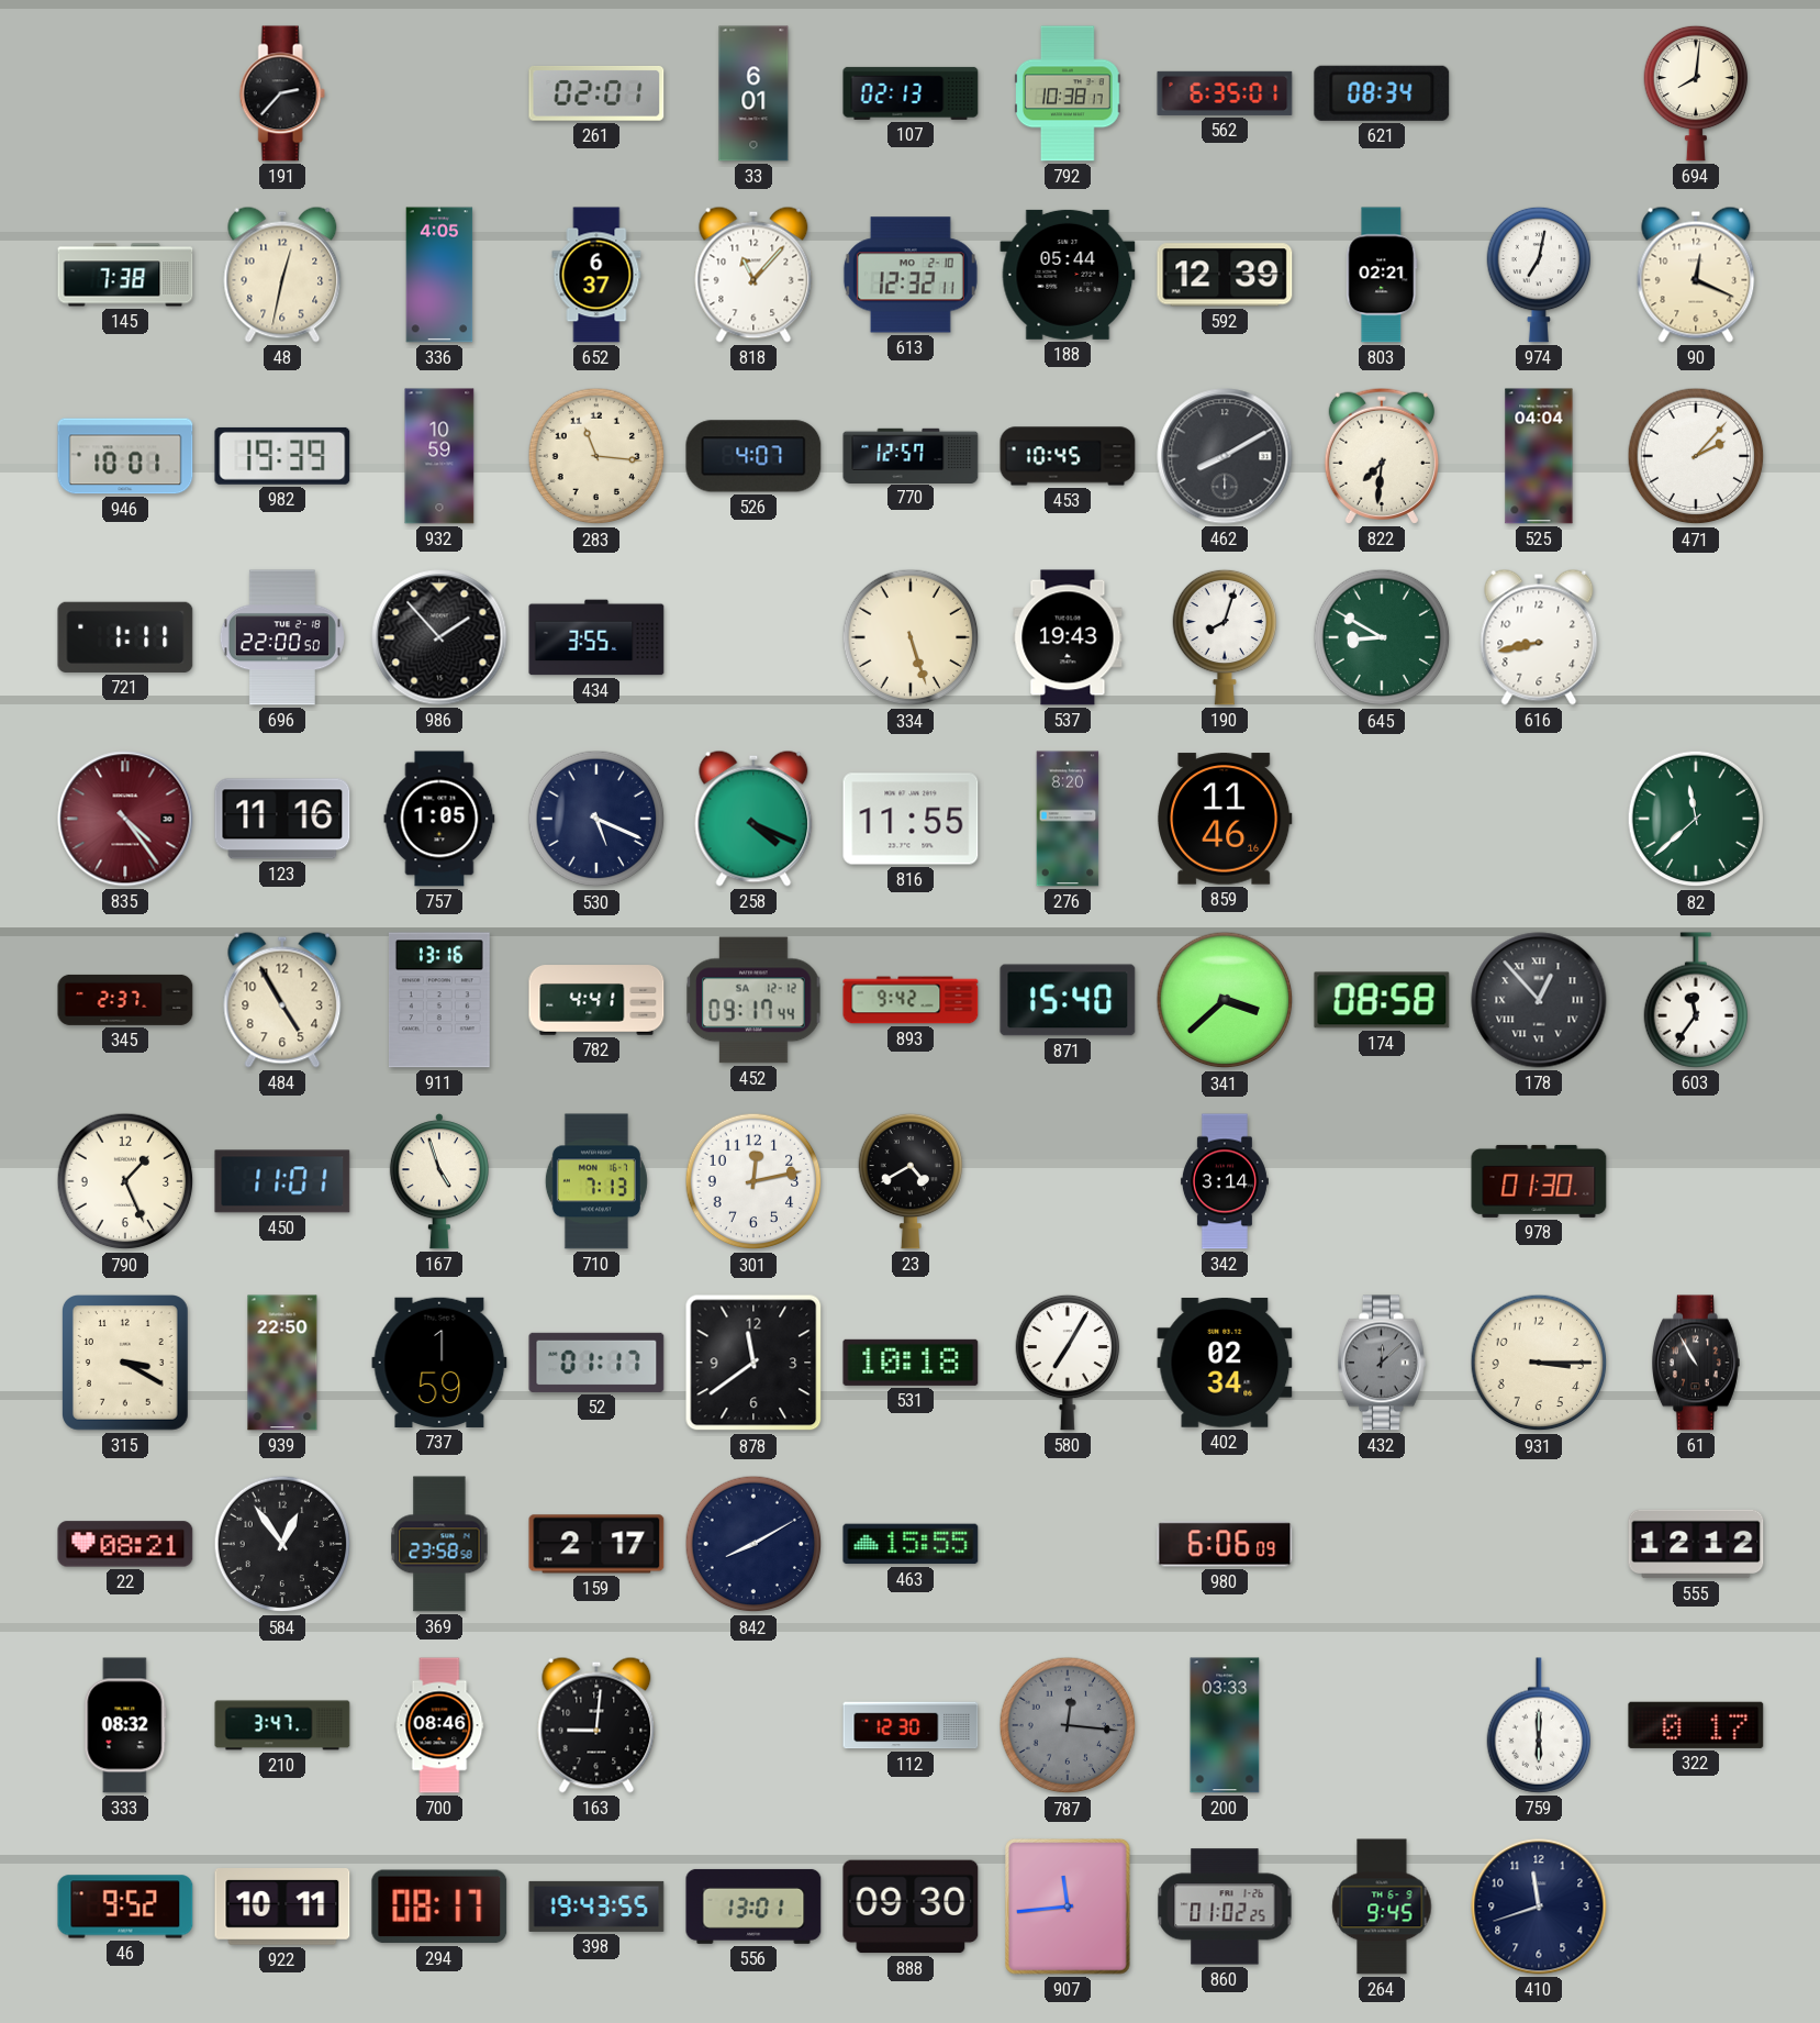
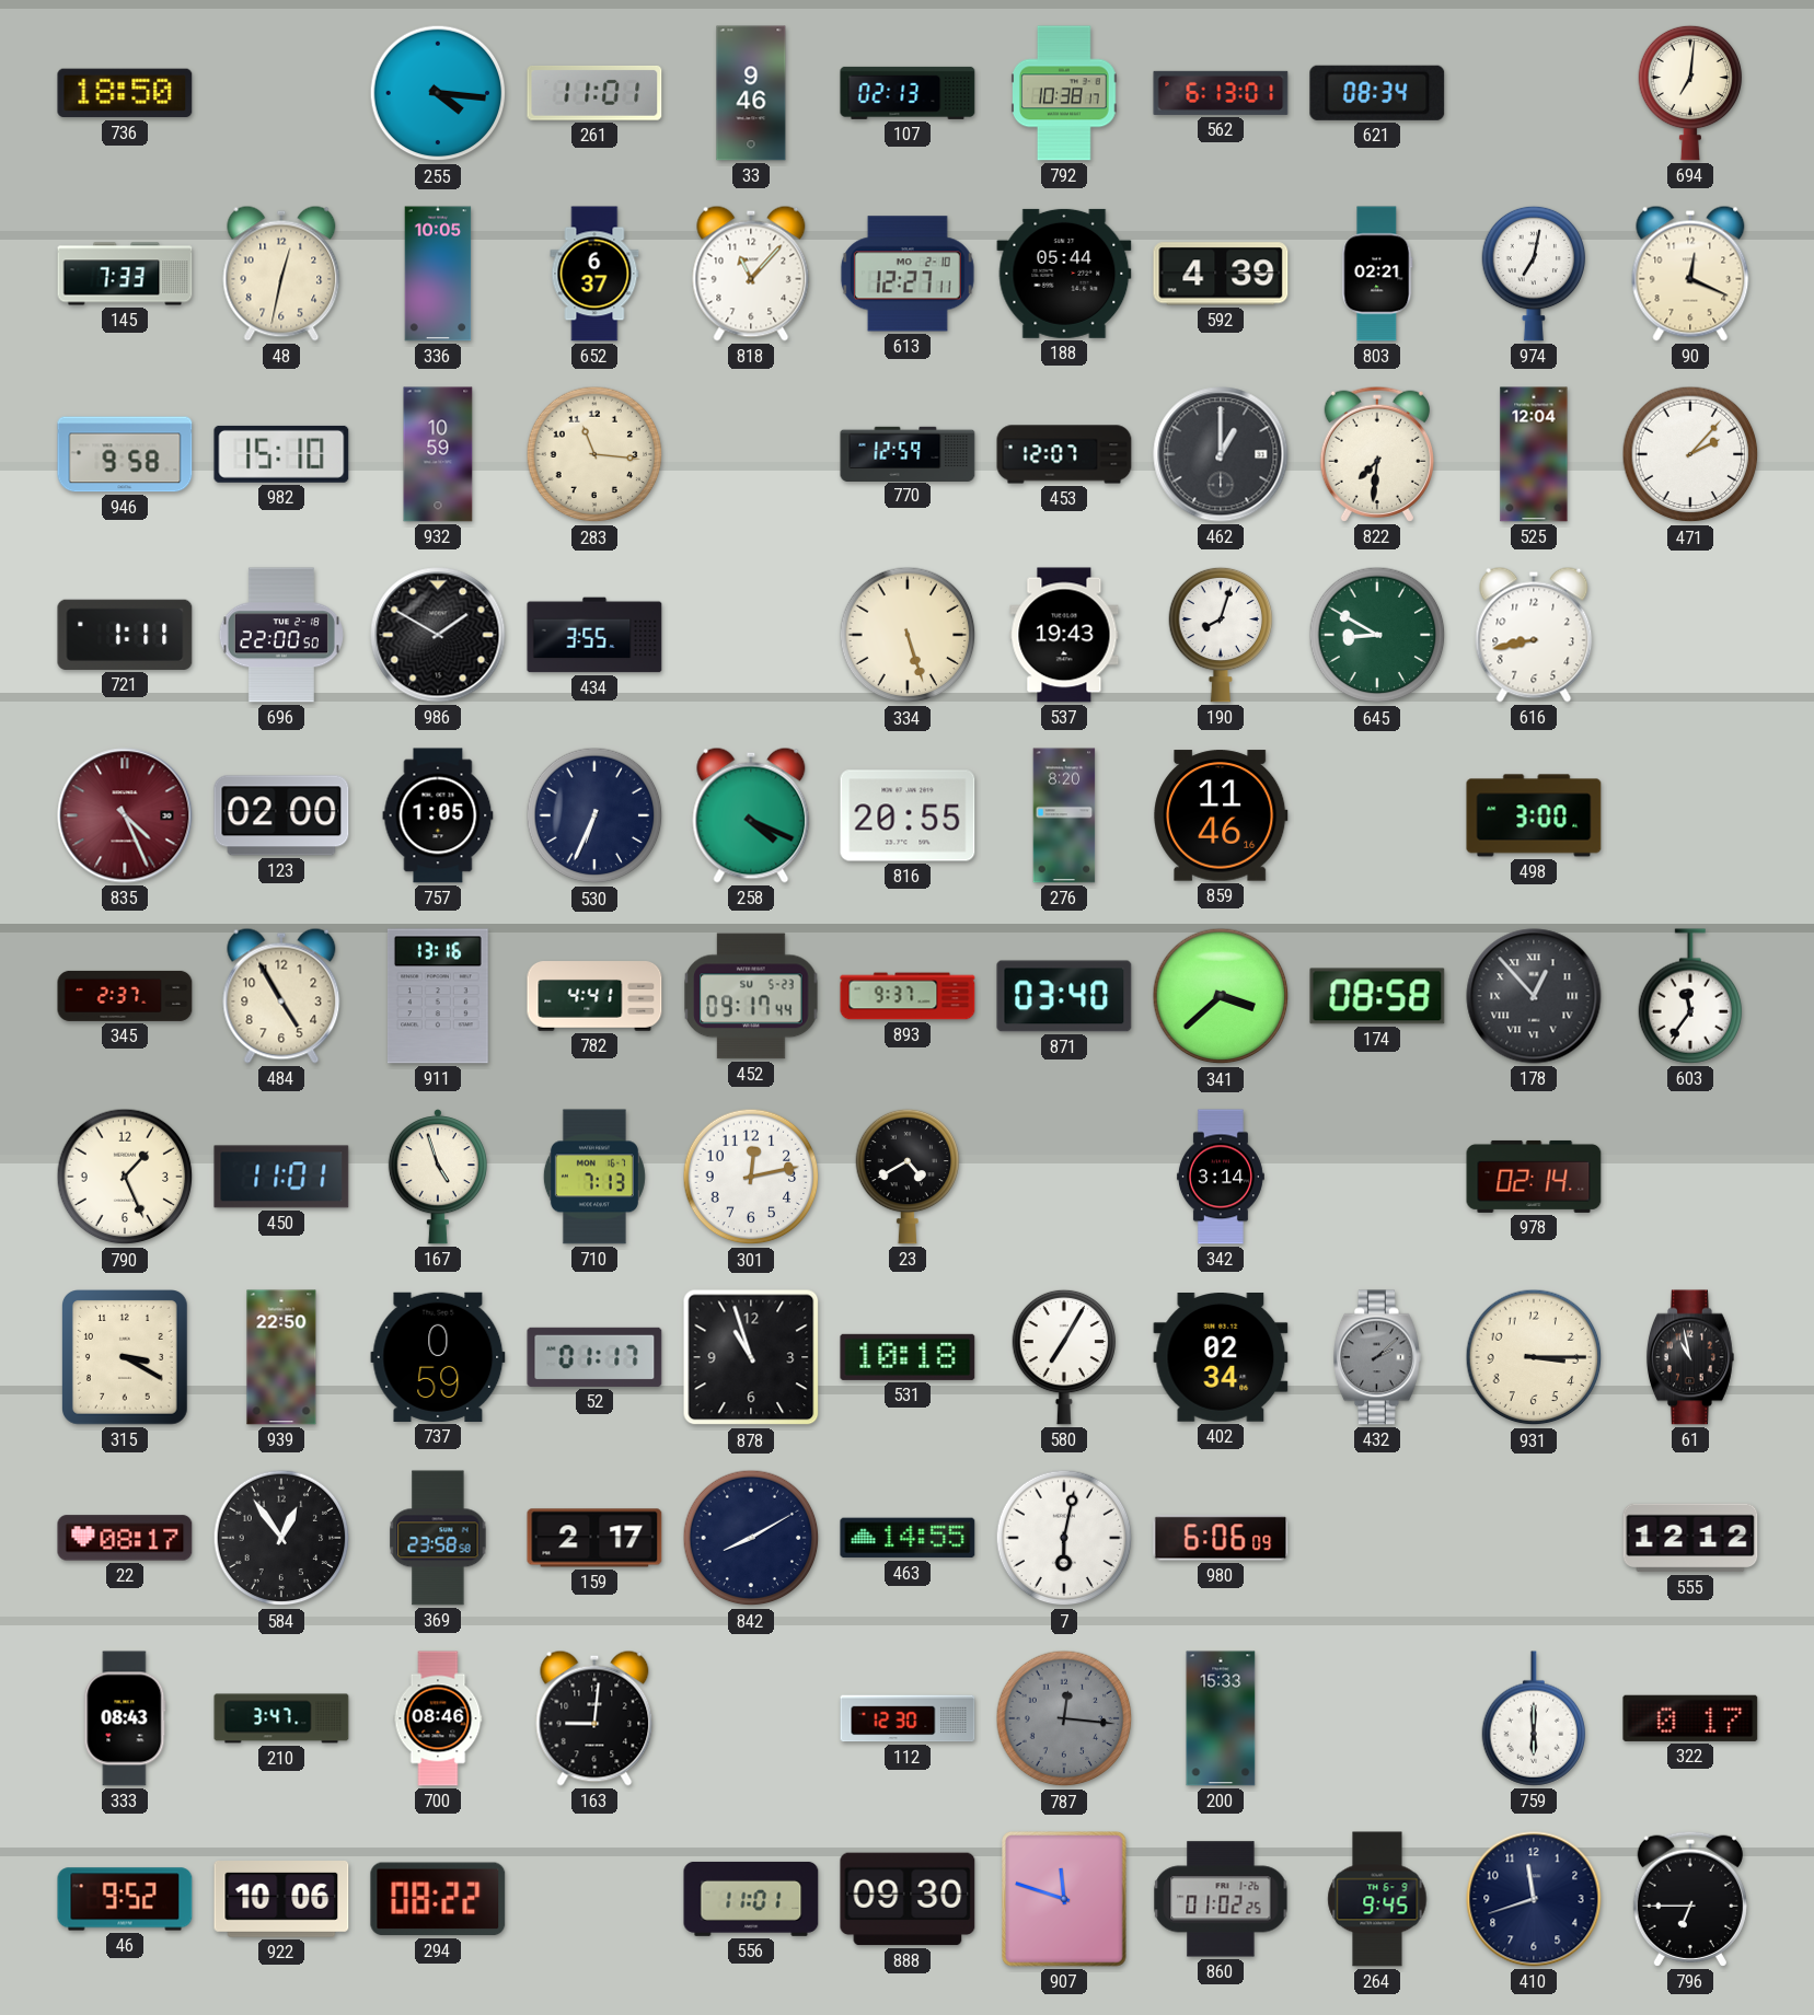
736: none -> 18:50
191: 2:37 -> none
255: none -> 4:16
261: 02:01 -> 11:01
33: 6:01 -> 9:46
562: 6:35 -> 6:13
694: 8:01 -> 7:01
145: 7:38 -> 7:33
336: 4:05 -> 10:05
613: 12:32 -> 12:27
592: 12:39 -> 4:39
946: 10:01 -> 9:58
982: 19:39 -> 15:10
526: 4:07 -> none
770: 12:57 -> 12:59
453: 10:45 -> 12:07
462: 8:10 -> 1:00
525: 04:04 -> 12:04
986: 1:53 -> 1:50
835: 4:24 -> 4:26
123: 11:16 -> 02:00
530: 5:19 -> 6:34
816: 11:55 -> 20:55
498: none -> 3:00
82: 11:38 -> none
452 date: SA 12-12 -> SU 5-23
893: 9:42 -> 9:37
871: 15:40 -> 03:40
978: 01:30 -> 02:14
737: 1:59 -> 0:59
878: 11:39 -> 10:57
432: 12:08 -> 2:08
61: 10:55 -> 10:58
22: 08:21 -> 08:17
463: 15:55 -> 14:55
7: none -> 6:02
333: 08:32 -> 08:43
200: 03:33 -> 15:33
922: 10:11 -> 10:06
294: 08:17 -> 08:22
398: 19:43 -> none
556: 13:01 -> 11:01
907: 11:44 -> 11:48
796: none -> 6:45
